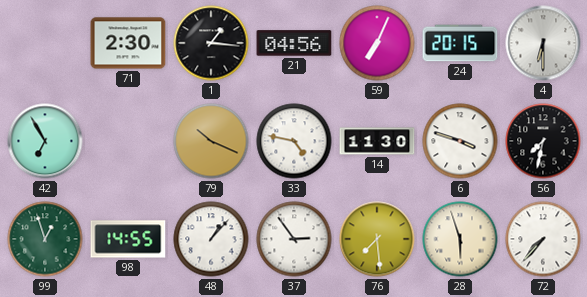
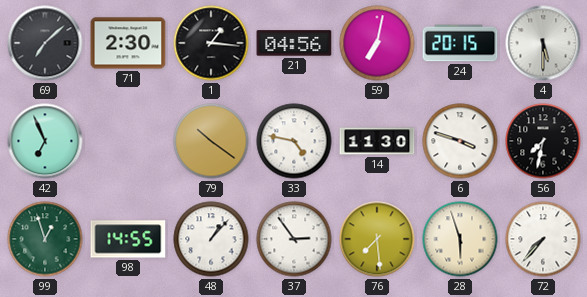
69: none -> 7:08
59: 7:04 -> 7:02
4: 6:30 -> 5:30
42: 6:55 -> 6:56
79: 10:19 -> 10:21
